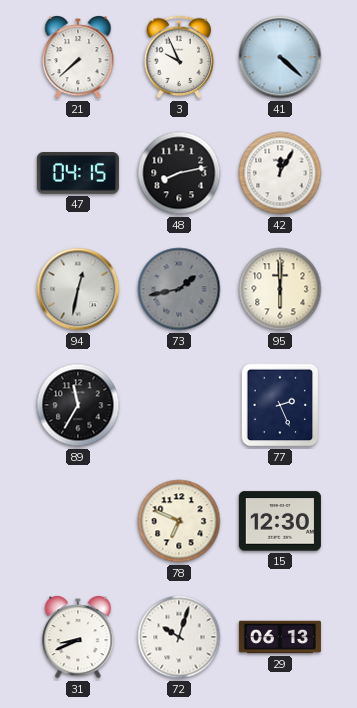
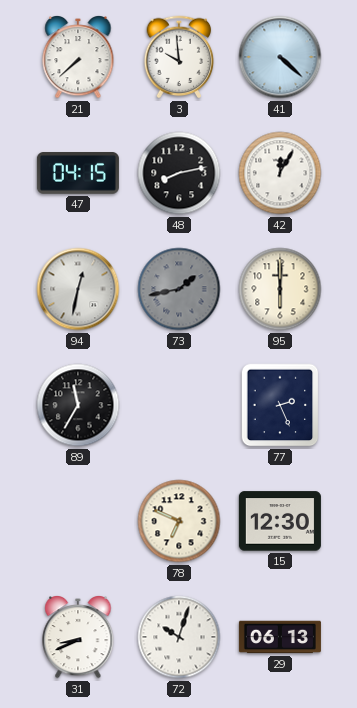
3: 9:56 -> 9:59
